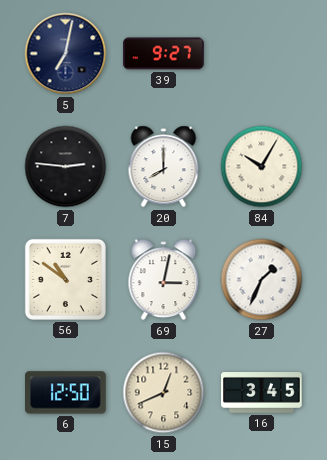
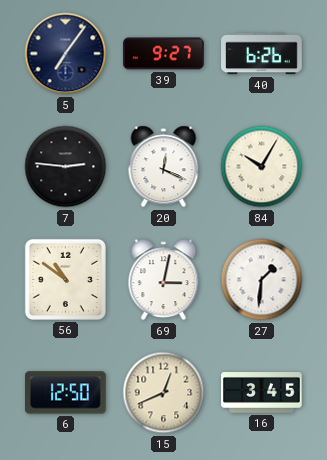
5: 7:02 -> 7:06
40: none -> 6:26
20: 8:00 -> 12:19
27: 1:34 -> 1:31
